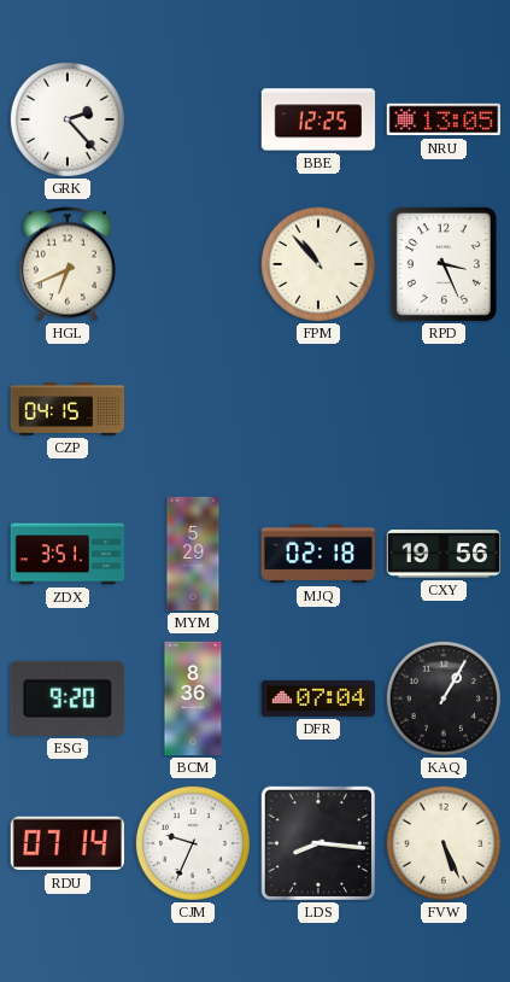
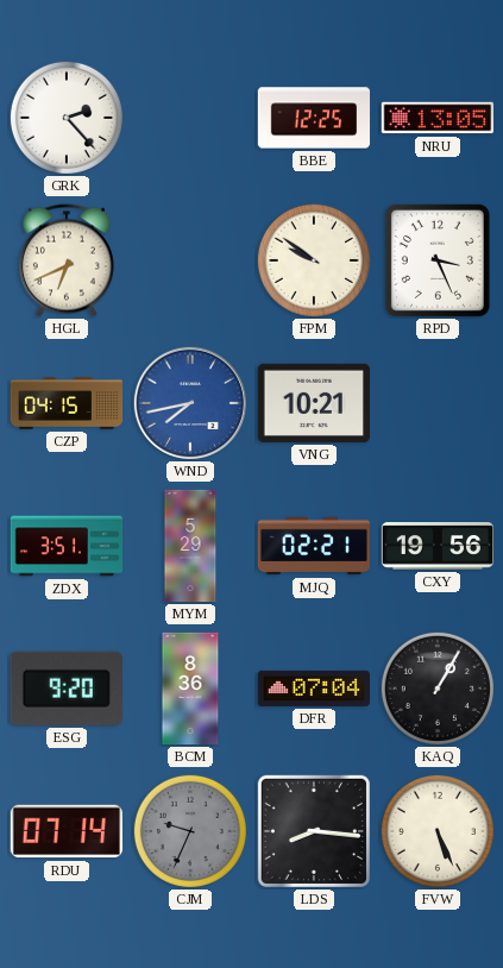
FPM: 10:53 -> 9:51
WND: none -> 7:43
VNG: none -> 10:21
MJQ: 02:18 -> 02:21
CJM dial: white -> grey
